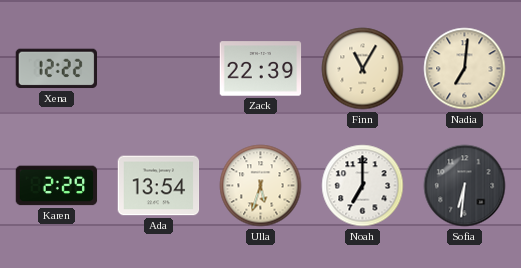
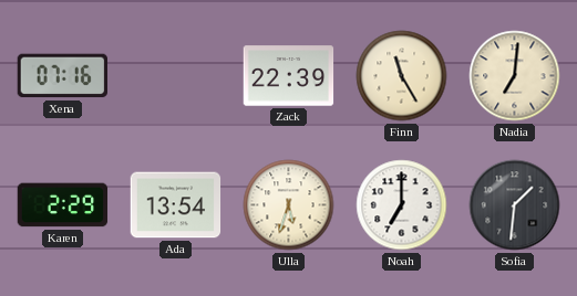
Xena: 12:22 -> 07:16
Finn: 11:05 -> 11:25
Sofia: 6:31 -> 1:31
